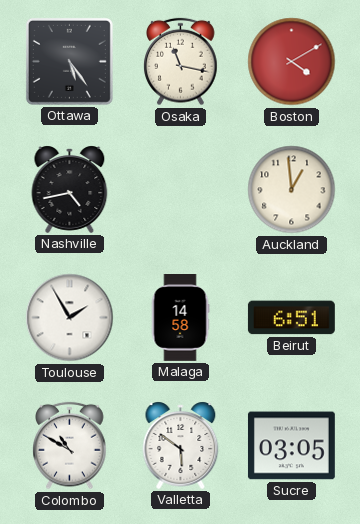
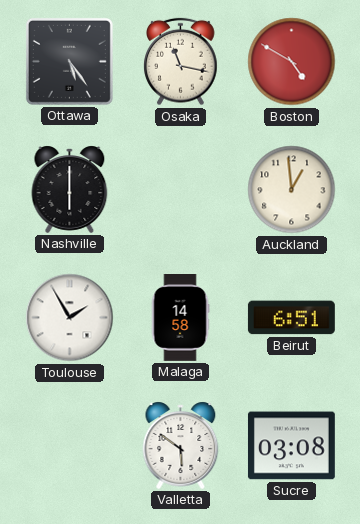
Boston: 4:10 -> 4:50
Nashville: 4:43 -> 6:00
Colombo: 10:50 -> none
Sucre: 03:05 -> 03:08
